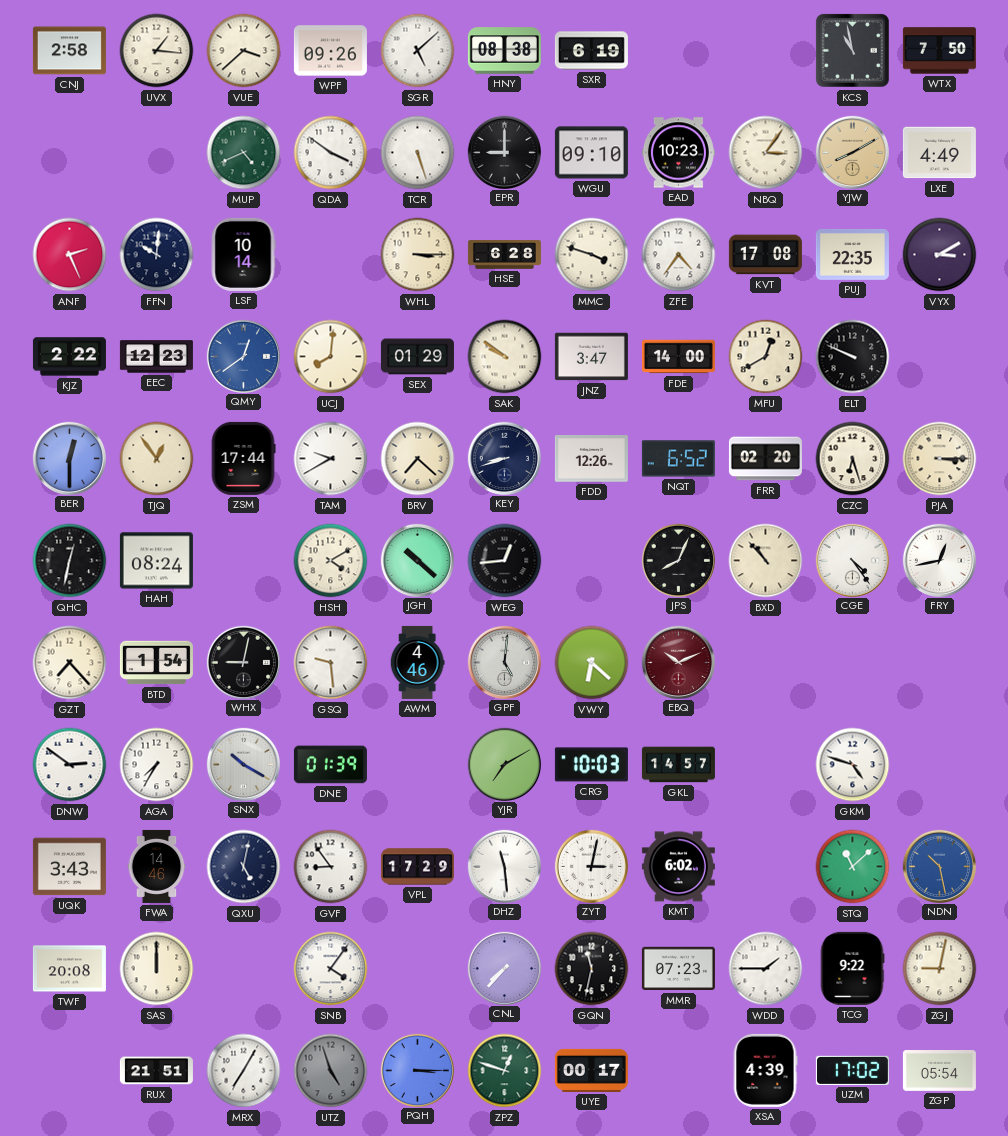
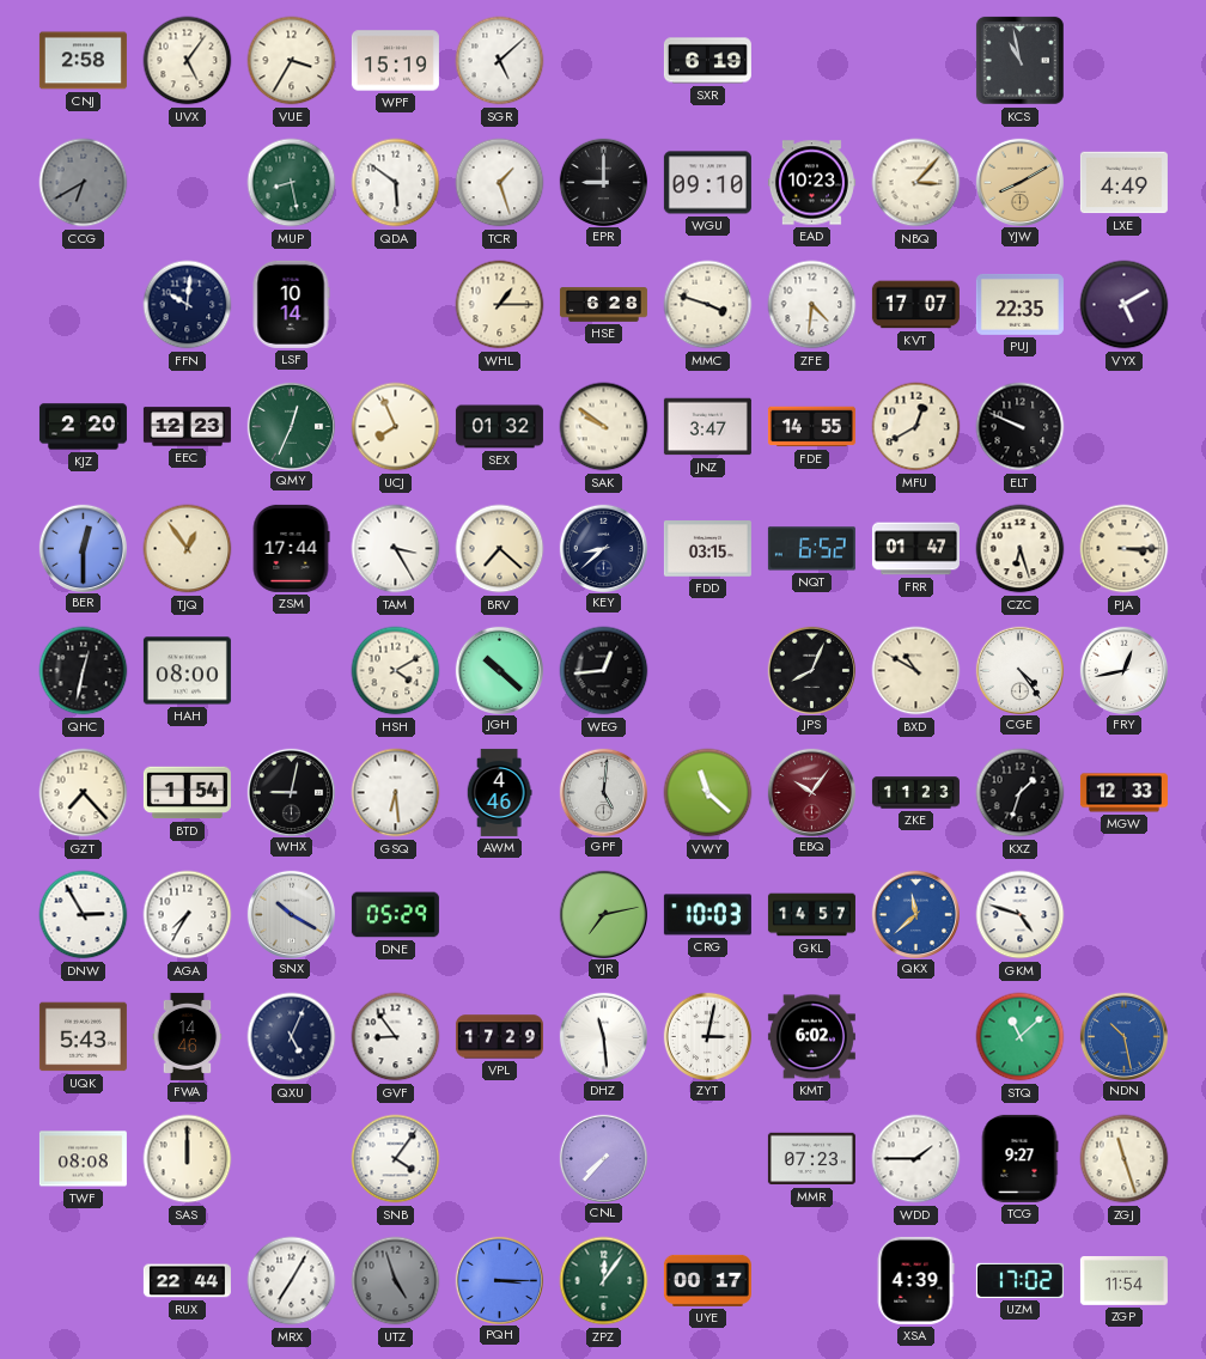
UVX: 1:16 -> 5:06
VUE: 3:38 -> 3:35
WPF: 09:26 -> 15:19
HNY: 08:38 -> none
WTX: 7:50 -> none
CCG: none -> 6:40
MUP: 4:41 -> 8:28
QDA: 3:51 -> 5:51
TCR: 5:27 -> 1:27
NBQ: 3:06 -> 3:07
ANF: 2:26 -> none
WHL: 3:15 -> 1:15
ZFE: 4:36 -> 4:31
KVT: 17:08 -> 17:07
VYX: 3:10 -> 5:10
KJZ: 2:22 -> 2:20
QMY: 12:39 -> 12:34
QMY dial: blue -> green
UCJ: 8:01 -> 7:56
SEX: 01:29 -> 01:32
FDE: 14:00 -> 14:55
TAM: 9:40 -> 3:25
KEY: 8:42 -> 8:38
FDD: 12:26 -> 03:15
FRR: 02:20 -> 01:47
HAH: 08:24 -> 08:00
BXD: 10:53 -> 10:50
GSQ: 9:29 -> 6:29
VWY: 6:22 -> 11:22
EBQ: 10:11 -> 10:06
ZKE: none -> 11:23
KXZ: none -> 1:33
MGW: none -> 12:33
DNW: 2:51 -> 2:55
DNE: 01:39 -> 05:29
YJR: 7:10 -> 7:13
QKX: none -> 11:38
UQK: 3:43 -> 5:43
QXU: 5:02 -> 5:04
TWF: 20:08 -> 08:08
GQN: 11:32 -> none
TCG: 9:22 -> 9:27
ZGJ: 9:02 -> 11:27
RUX: 21:51 -> 22:44
ZPZ: 12:48 -> 12:06
ZGP: 05:54 -> 11:54
